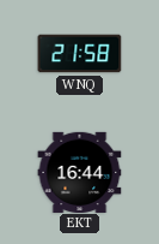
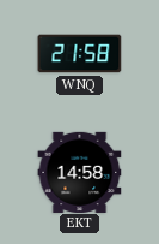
EKT: 16:44 -> 14:58
